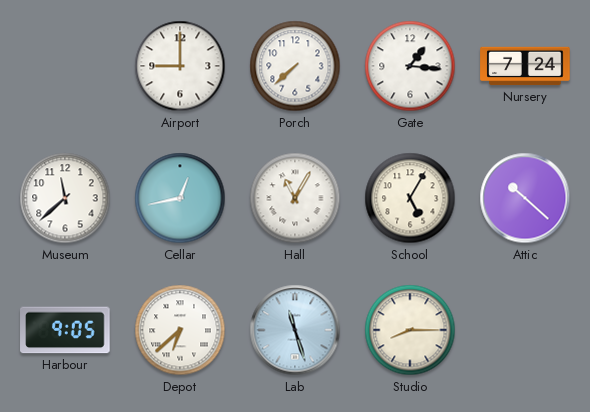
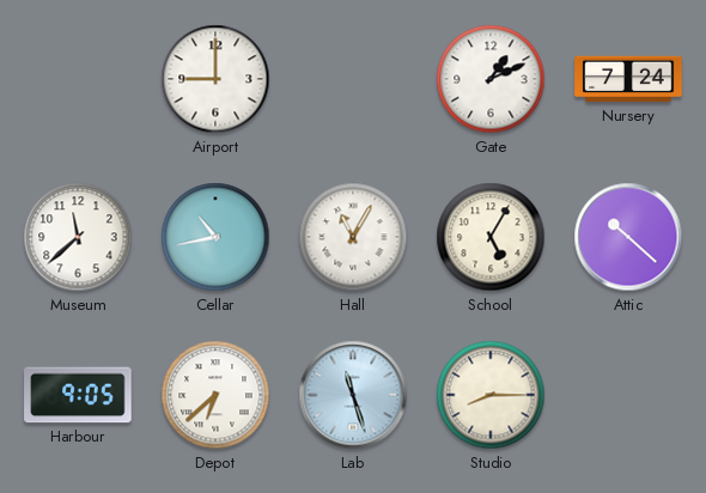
Porch: 7:38 -> none
Gate: 1:16 -> 1:11
Cellar: 12:43 -> 10:43
